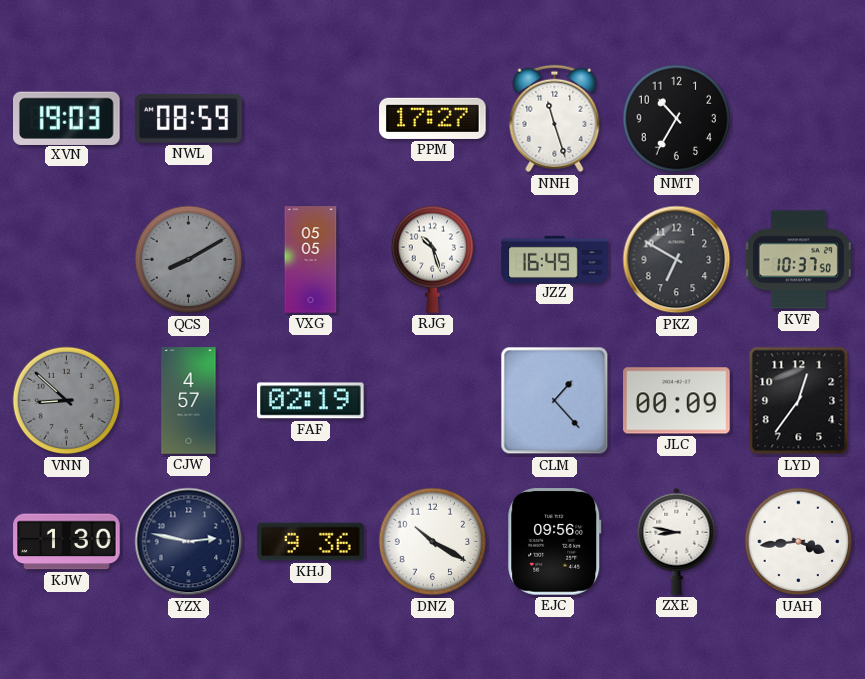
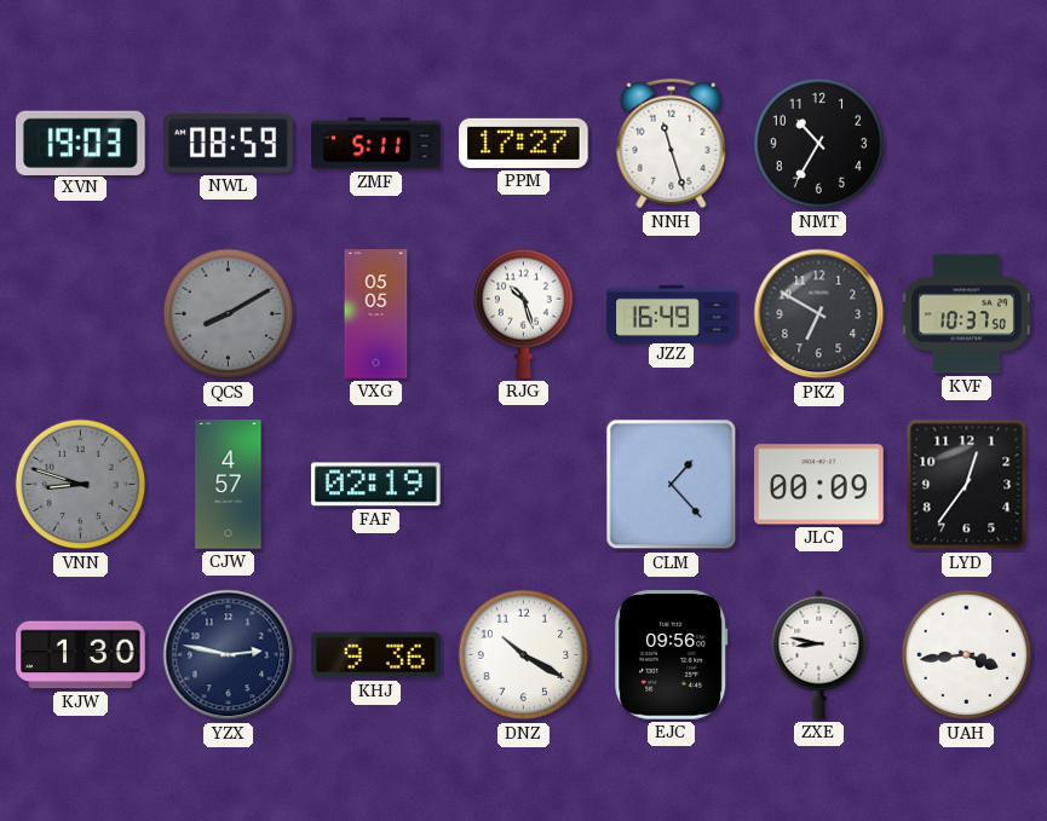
ZMF: none -> 5:11
VNN: 8:52 -> 8:48
